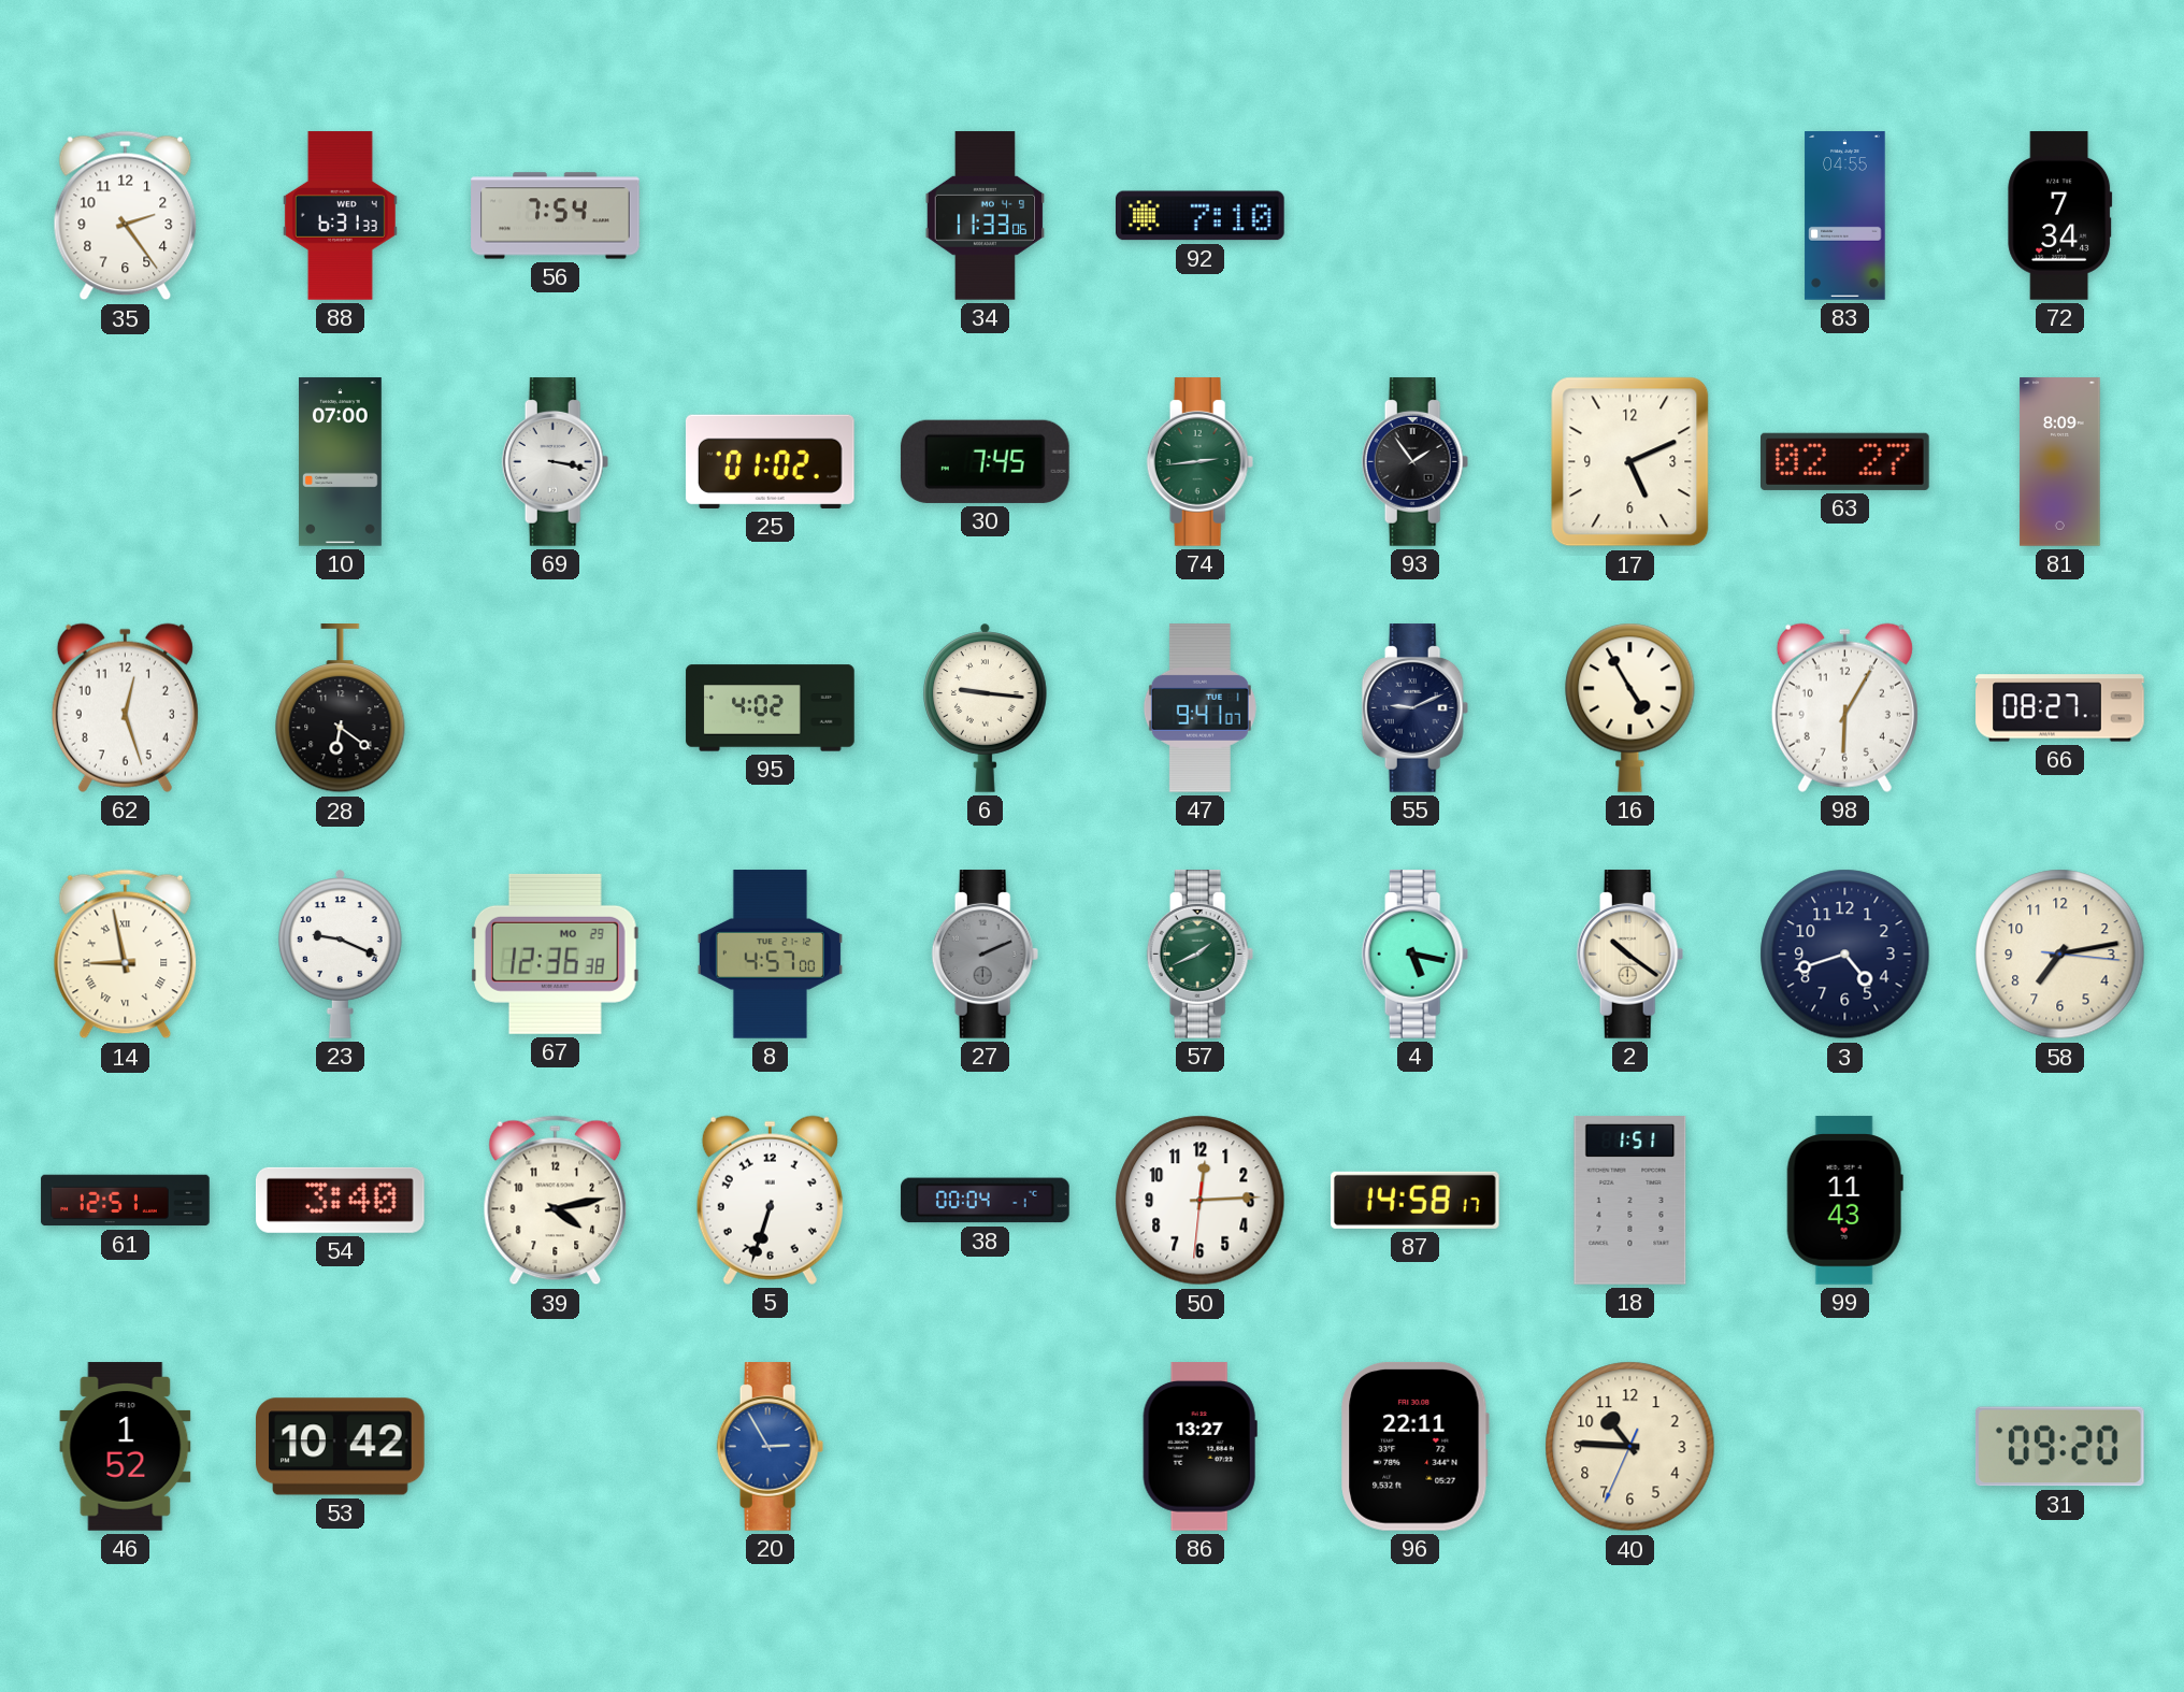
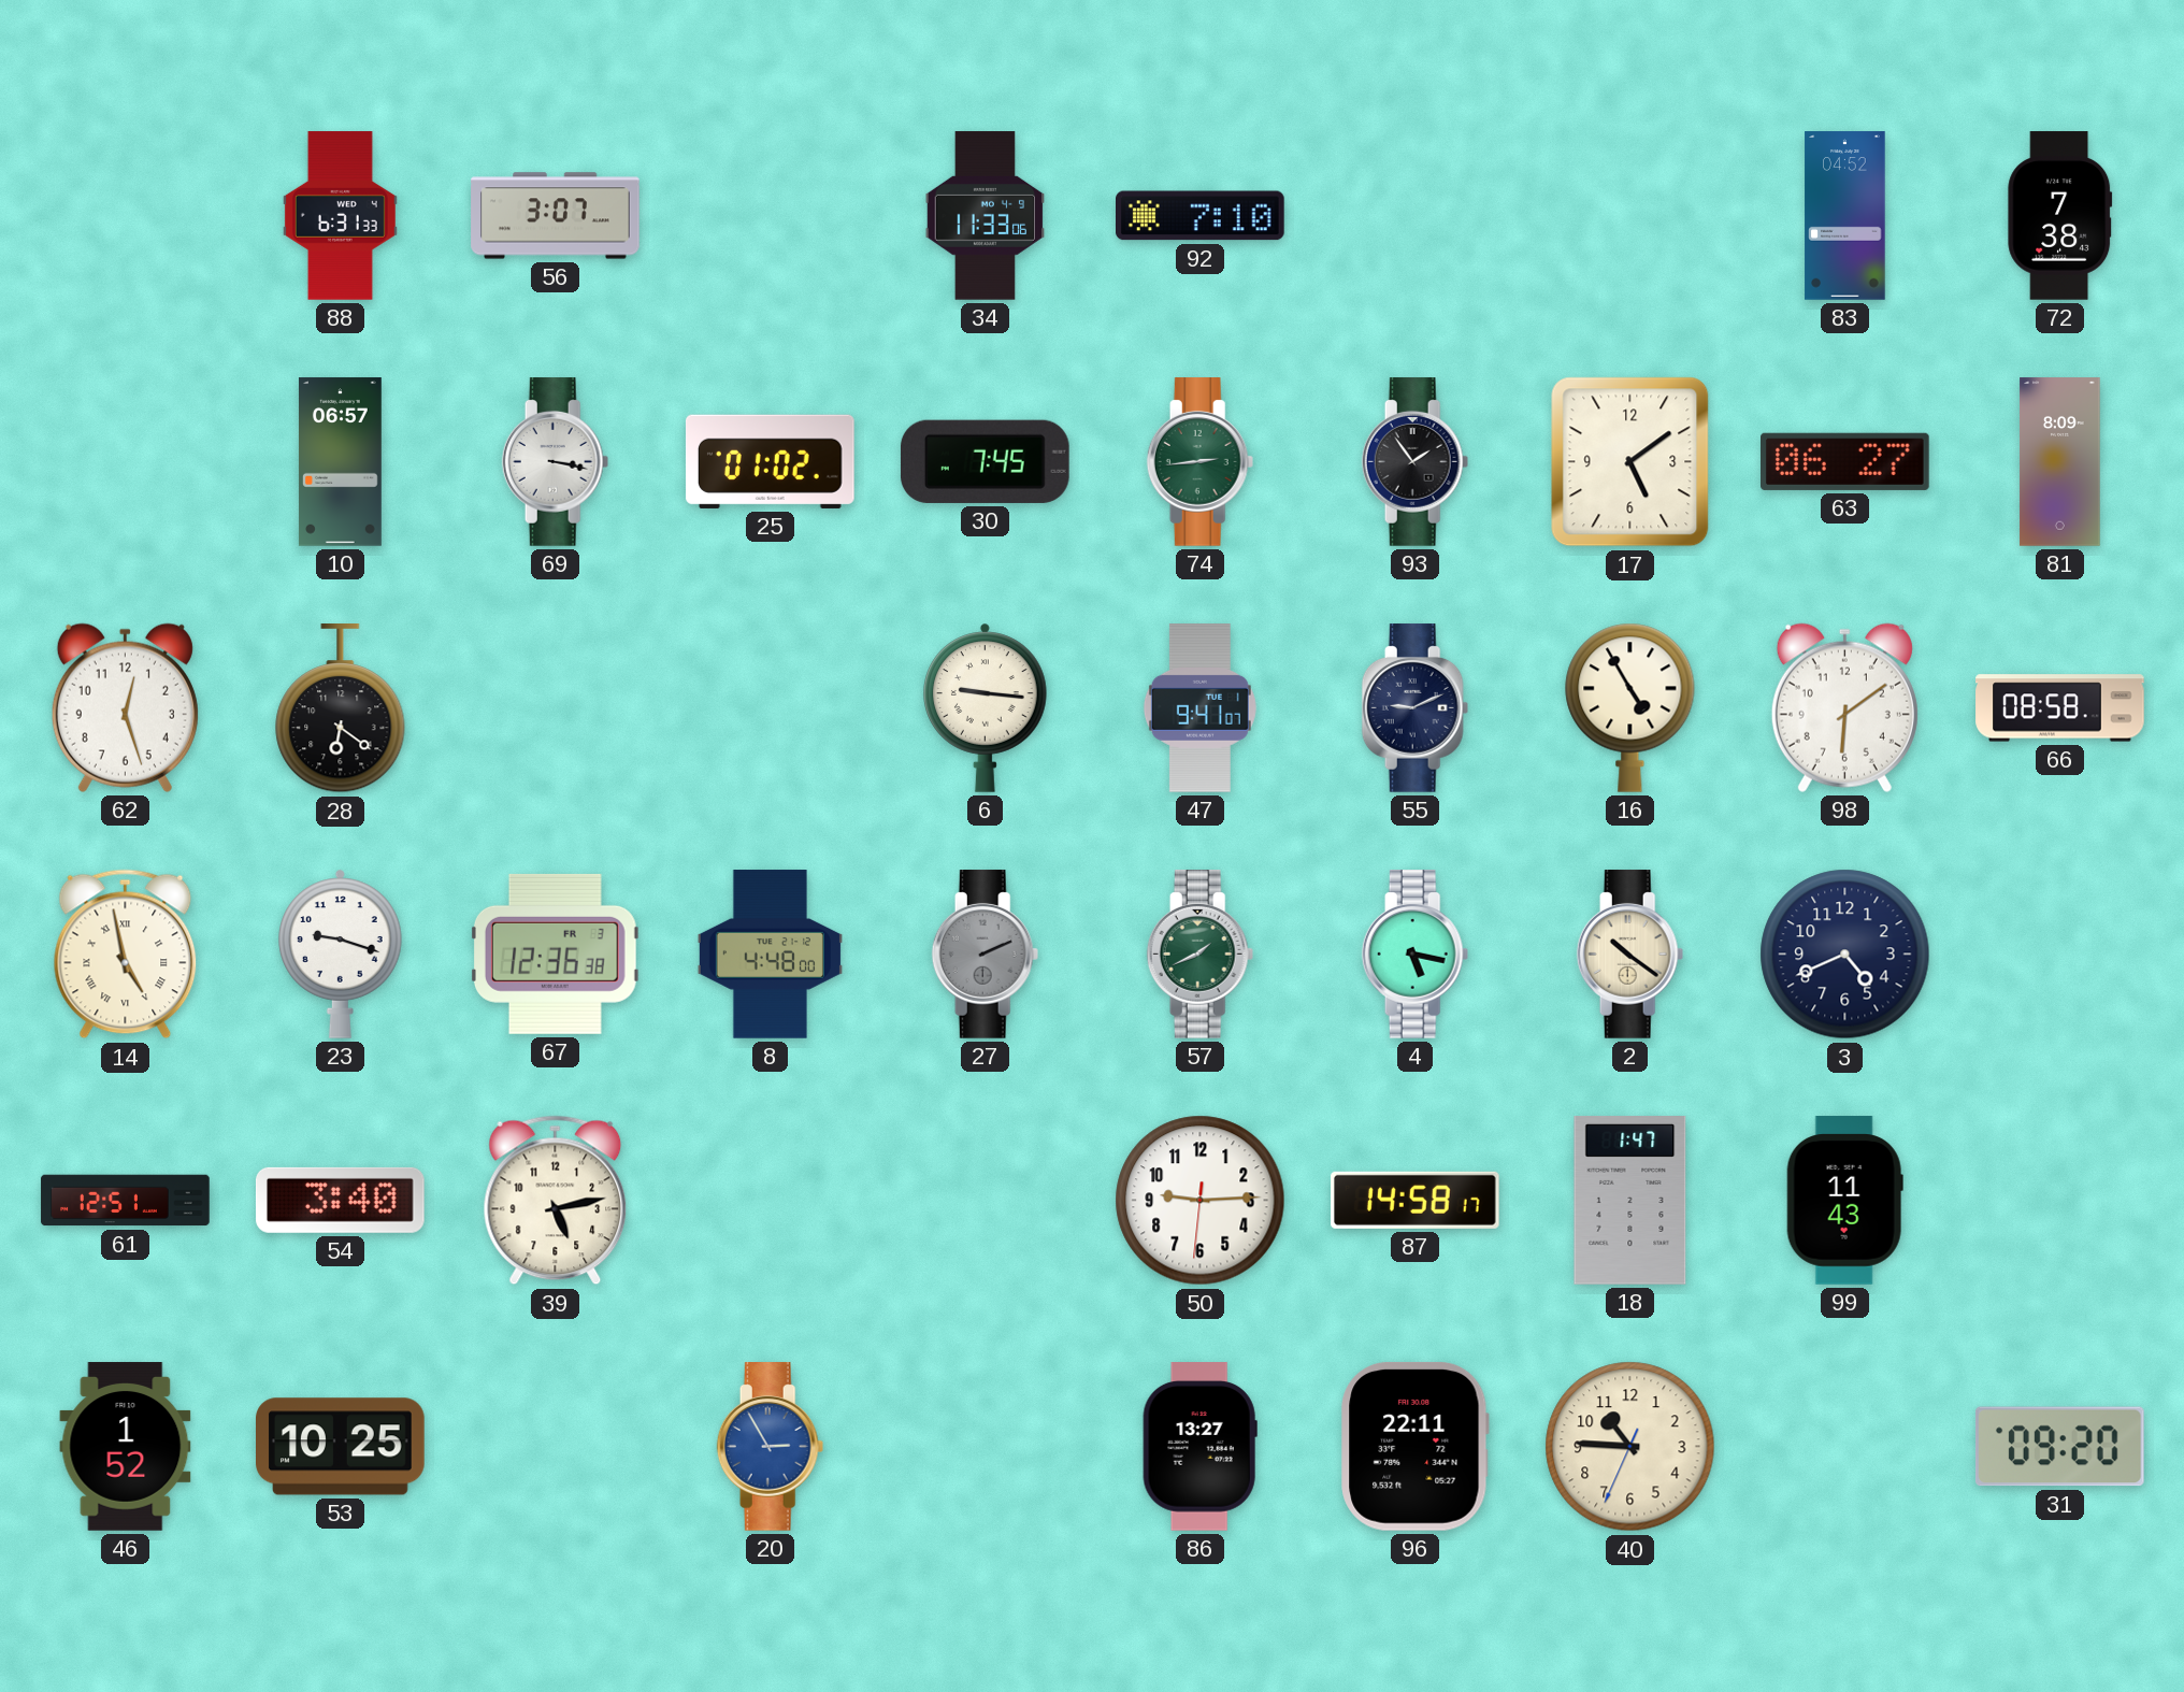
35: 2:24 -> none
56: 7:54 -> 3:07
83: 04:55 -> 04:52
72: 7:34 -> 7:38
10: 07:00 -> 06:57
17: 5:11 -> 5:09
63: 02:27 -> 06:27
95: 4:02 -> none
98: 6:05 -> 6:09
66: 08:27 -> 08:58
14: 8:58 -> 4:58
23: 9:19 -> 9:18
67 date: MO 29 -> FR 3
8: 4:57 -> 4:48
3: 4:42 -> 4:41
58: 7:13 -> none
39: 4:13 -> 5:13
5: 6:33 -> none
38: 00:04 -> none
50: 12:14 -> 9:14
18: 1:51 -> 1:47
53: 10:42 -> 10:25
